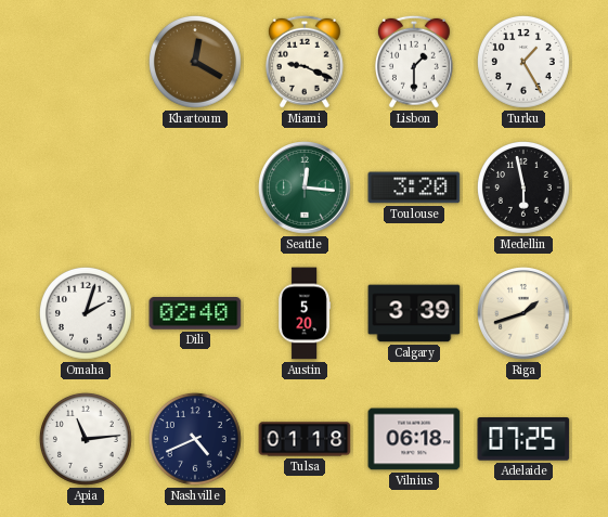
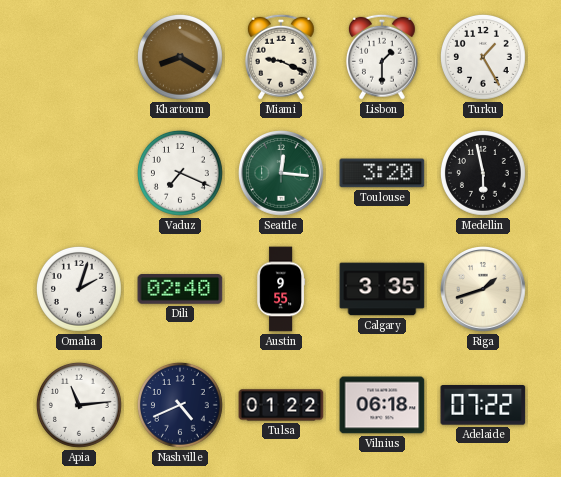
Khartoum: 12:20 -> 8:20
Vaduz: none -> 7:19
Austin: 5:20 -> 9:55
Calgary: 3:39 -> 3:35
Tulsa: 01:18 -> 01:22
Adelaide: 07:25 -> 07:22
